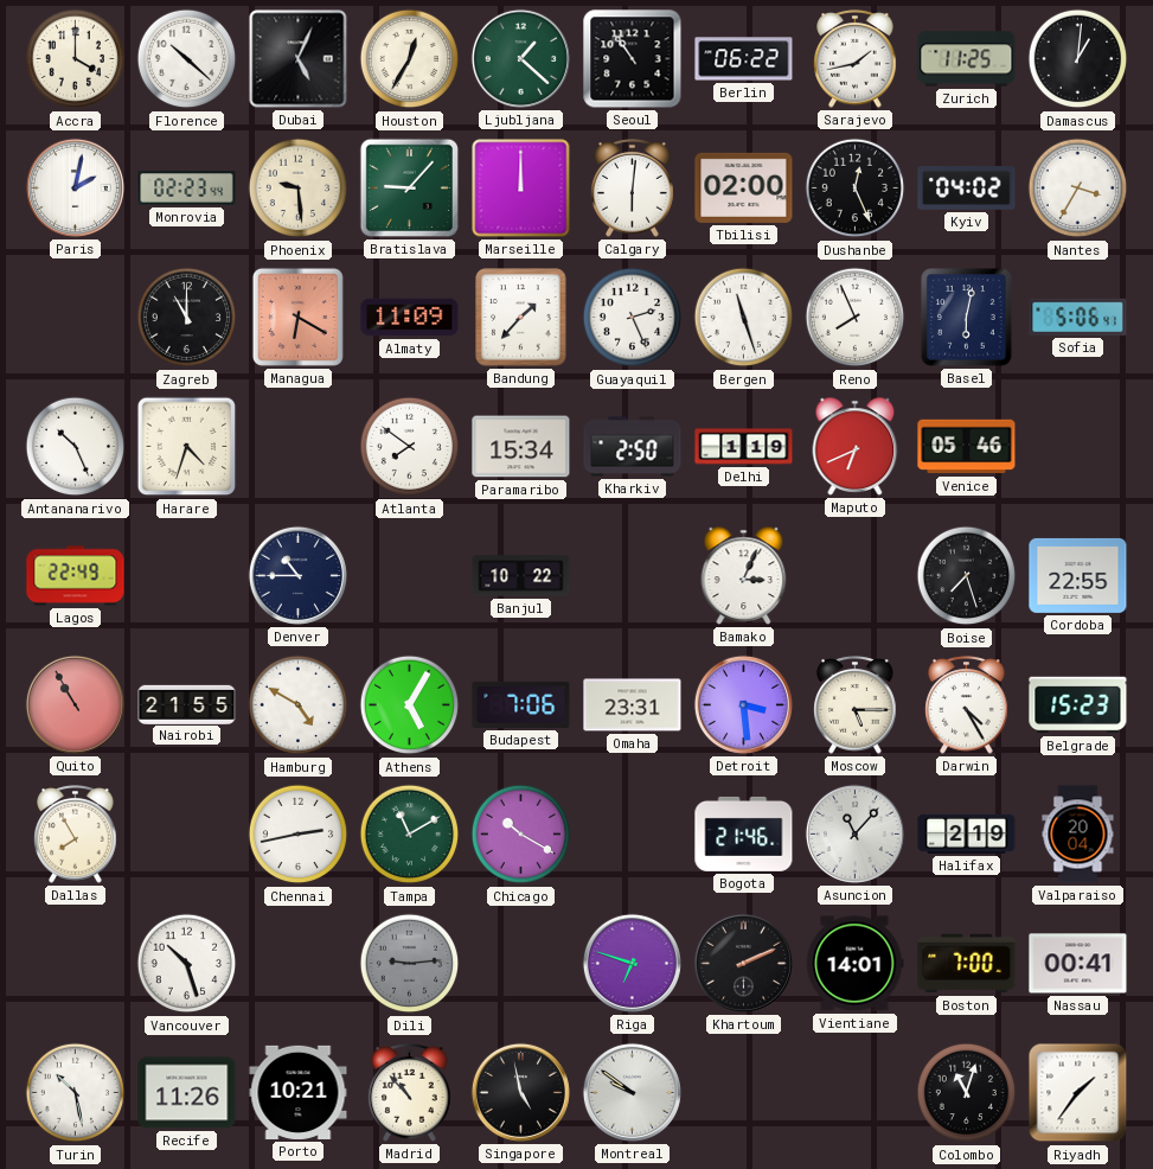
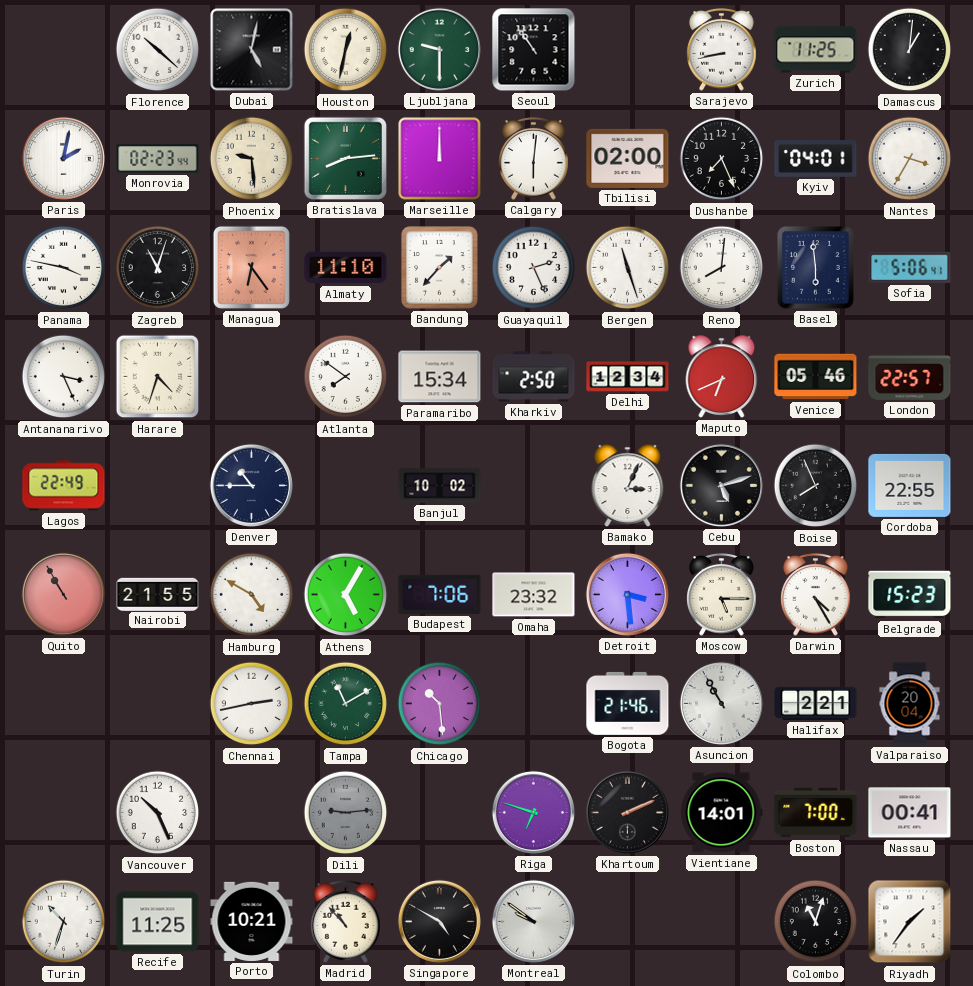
Accra: 4:00 -> none
Dubai: 5:04 -> 5:02
Houston: 12:35 -> 12:32
Ljubljana: 1:22 -> 9:30
Berlin: 06:22 -> none
Sarajevo: 1:43 -> 8:43
Bratislava: 9:07 -> 8:14
Dushanbe: 12:26 -> 7:26
Kyiv: 04:02 -> 04:01
Panama: none -> 3:47
Zagreb: 11:00 -> 11:03
Managua: 6:20 -> 6:24
Almaty: 11:09 -> 11:10
Reno: 7:56 -> 8:01
Basel: 6:02 -> 5:59
Antananarivo: 10:26 -> 3:26
Delhi: 1:19 -> 12:34
London: none -> 22:57
Banjul: 10:22 -> 10:02
Cebu: none -> 5:12
Boise: 7:27 -> 7:56
Omaha: 23:31 -> 23:32
Dallas: 7:55 -> none
Chicago: 10:20 -> 10:29
Asuncion: 11:07 -> 10:55
Halifax: 2:19 -> 2:21
Vancouver: 10:27 -> 10:26
Turin: 10:28 -> 10:33
Recife: 11:26 -> 11:25
Singapore: 4:58 -> 4:50
